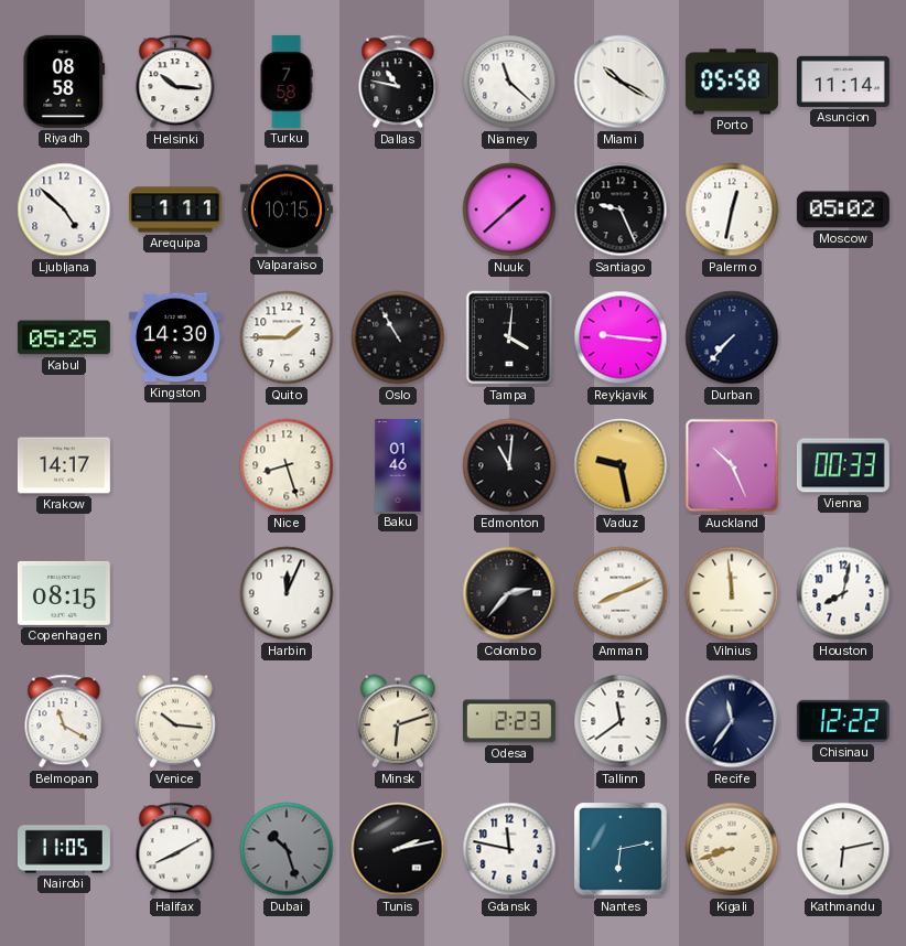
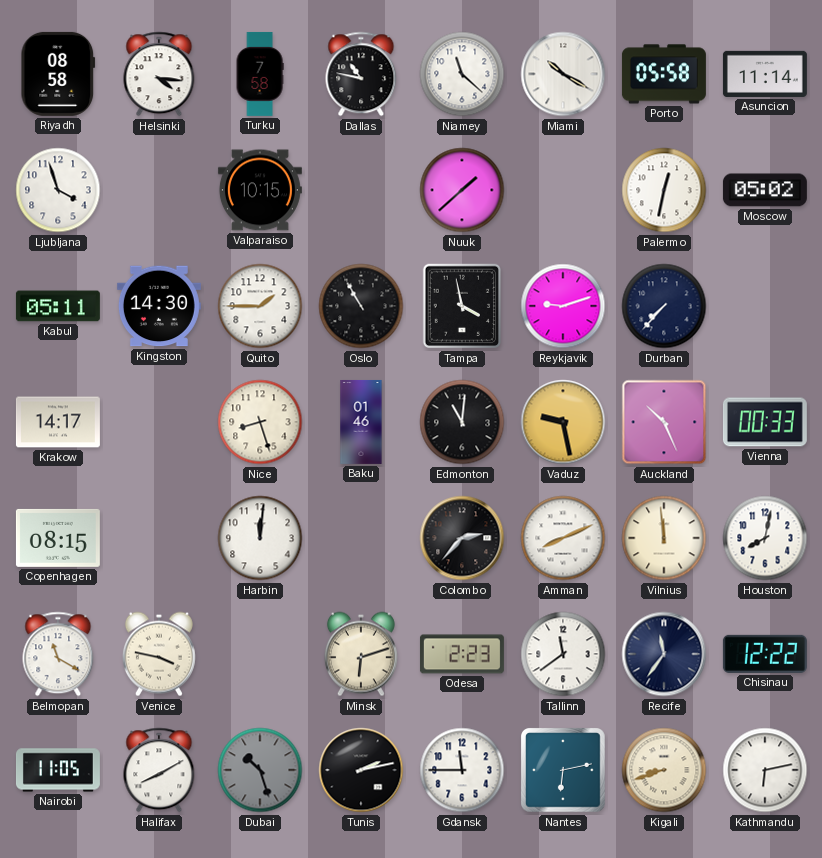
Helsinki: 10:16 -> 4:16
Ljubljana: 4:52 -> 3:57
Arequipa: 1:11 -> none
Santiago: 9:26 -> none
Kabul: 05:25 -> 05:11
Tampa: 4:01 -> 3:58
Reykjavik: 9:16 -> 9:12
Harbin: 12:04 -> 12:01
Venice: 10:16 -> 3:47
Gdansk: 11:47 -> 11:45
